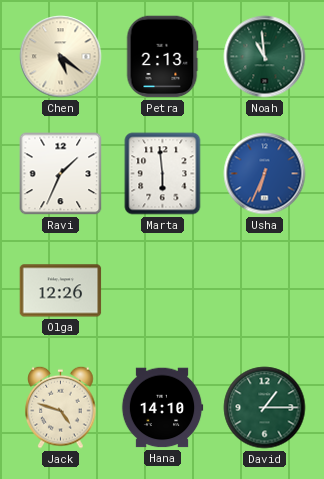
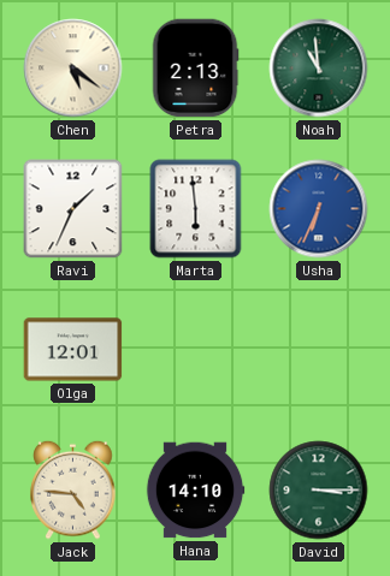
Olga: 12:26 -> 12:01
Jack: 4:48 -> 4:46
David: 1:15 -> 3:15
